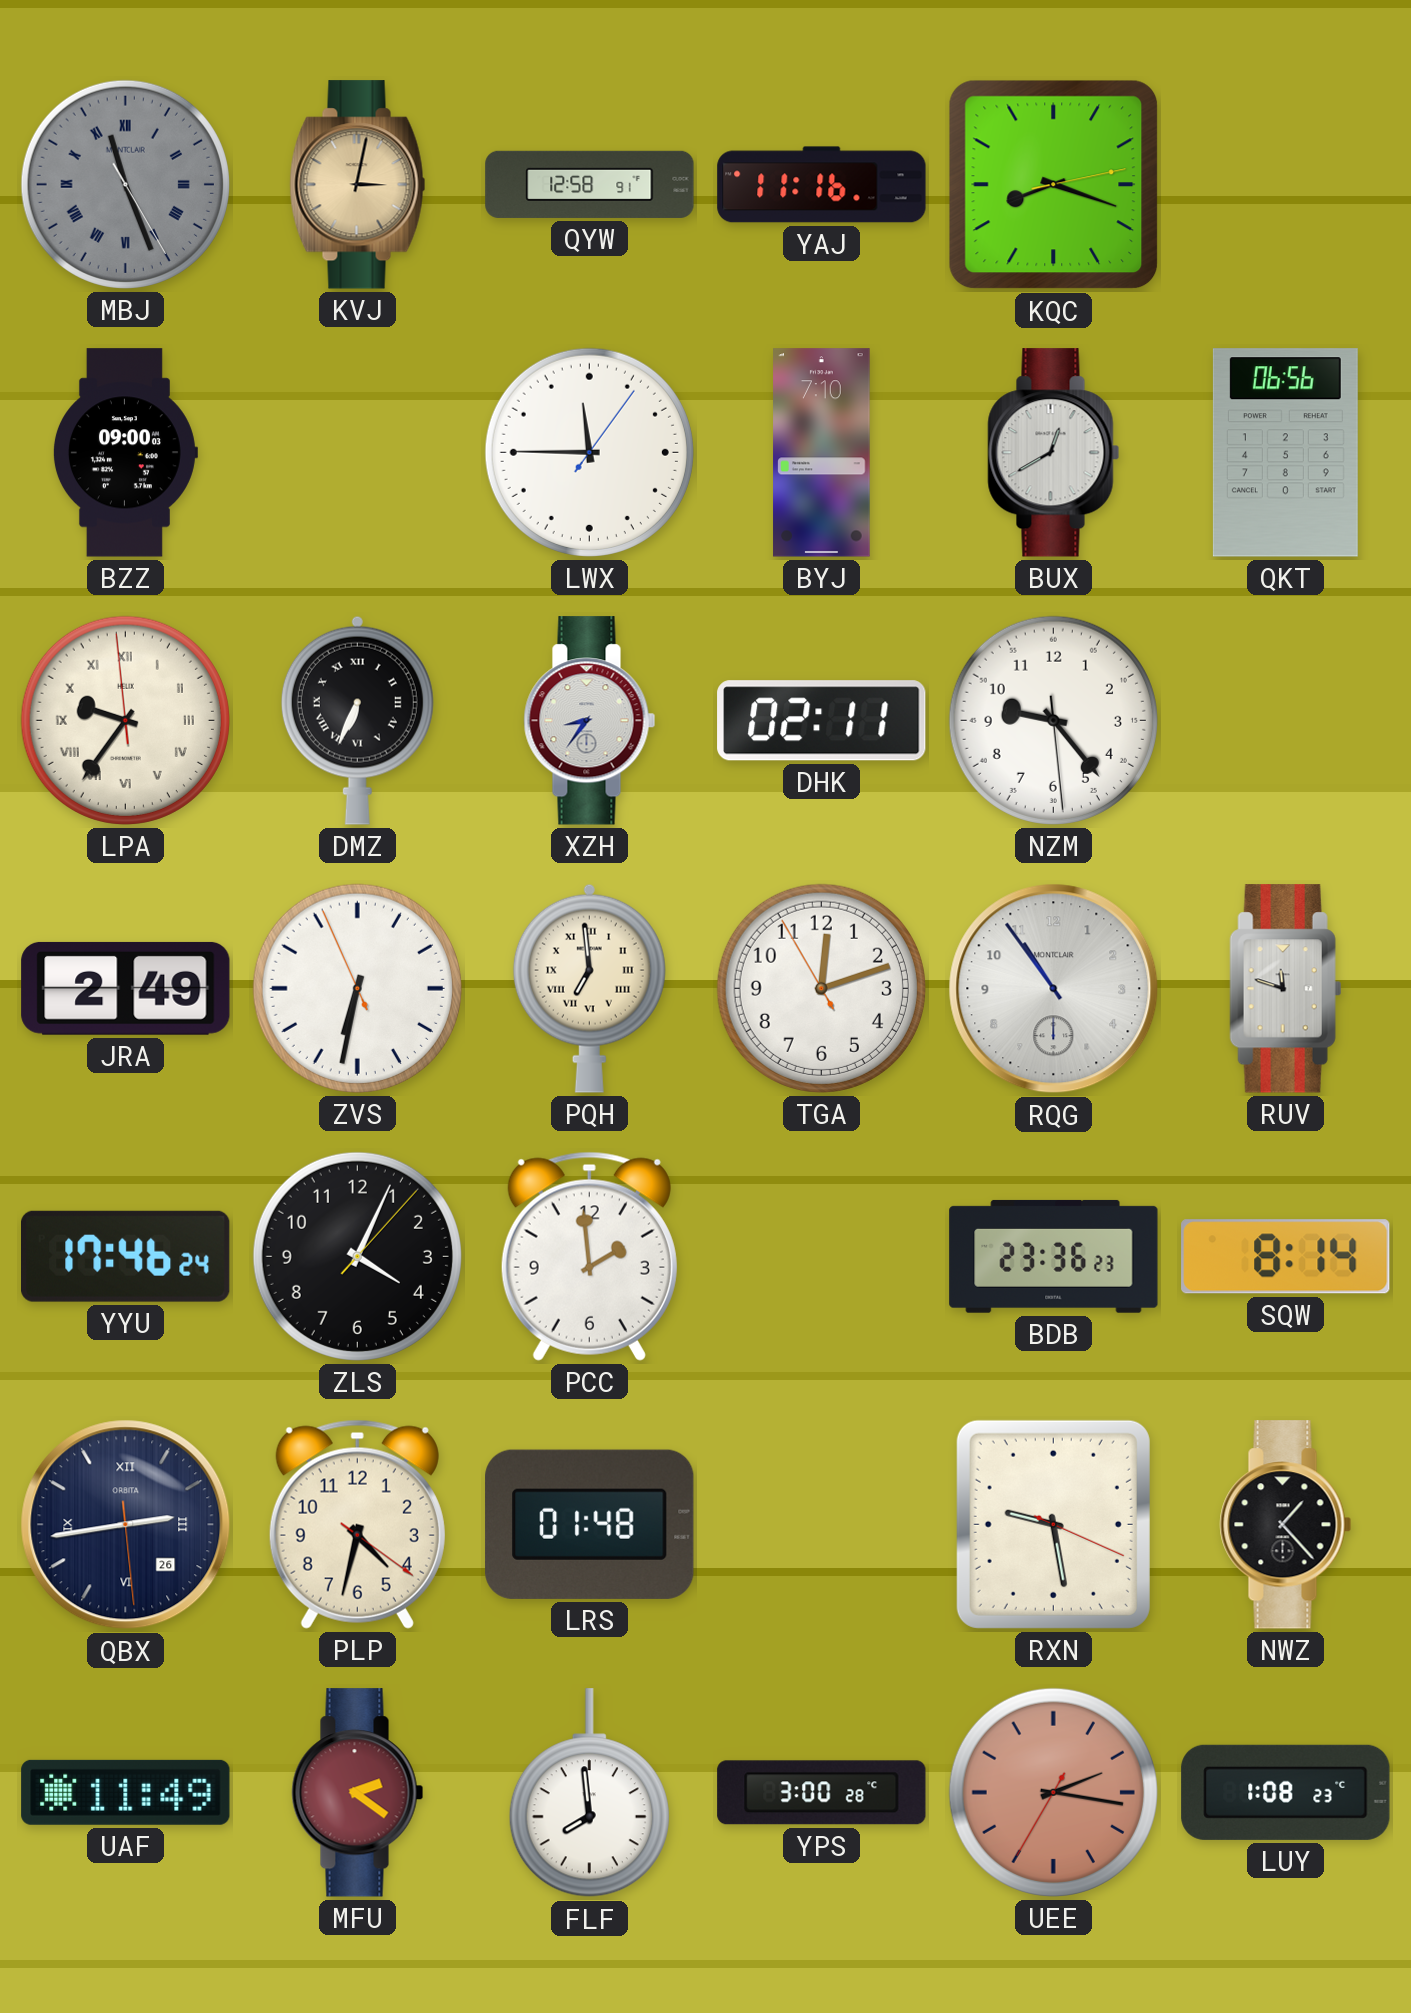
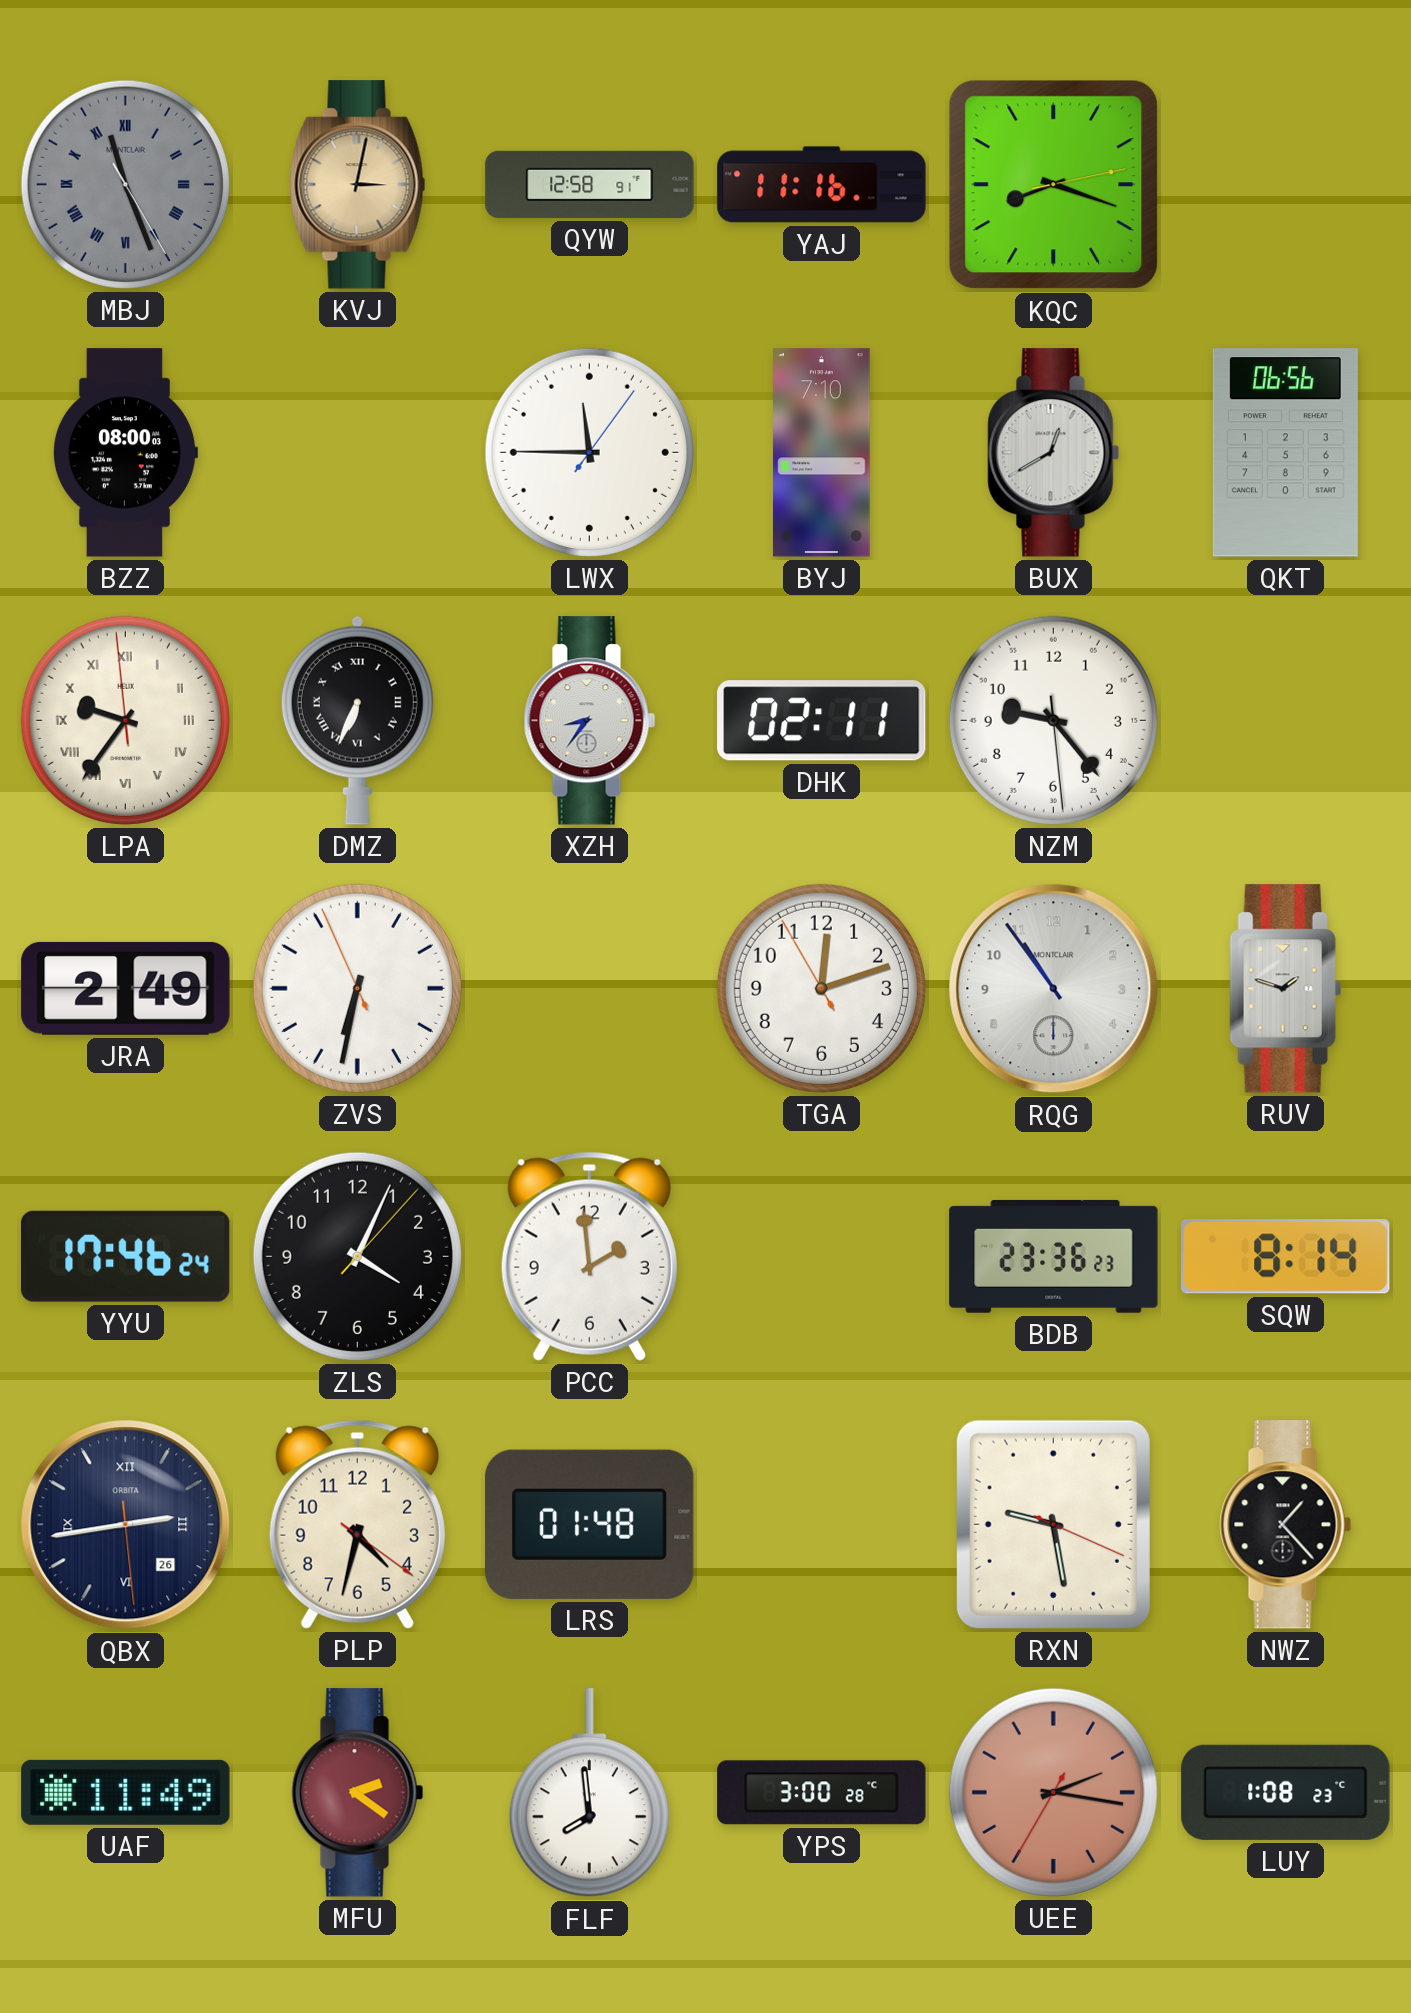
BZZ: 09:00 -> 08:00
PQH: 6:59 -> none
RUV: 11:48 -> 1:48
